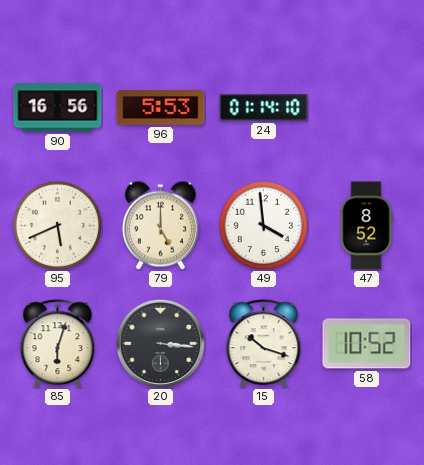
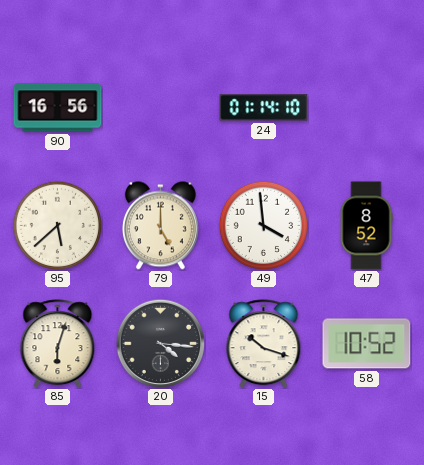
96: 5:53 -> none
95: 5:41 -> 5:38
20: 3:16 -> 4:16
